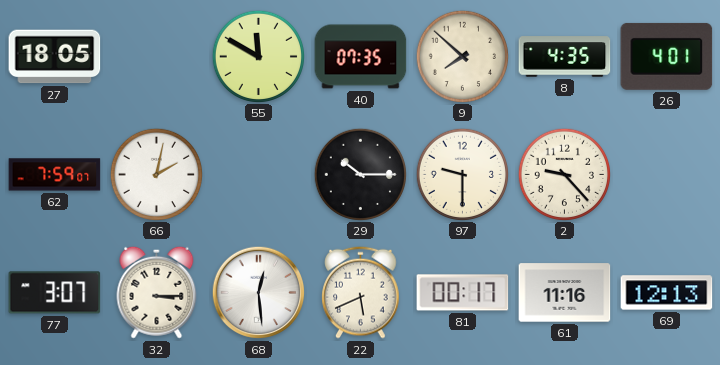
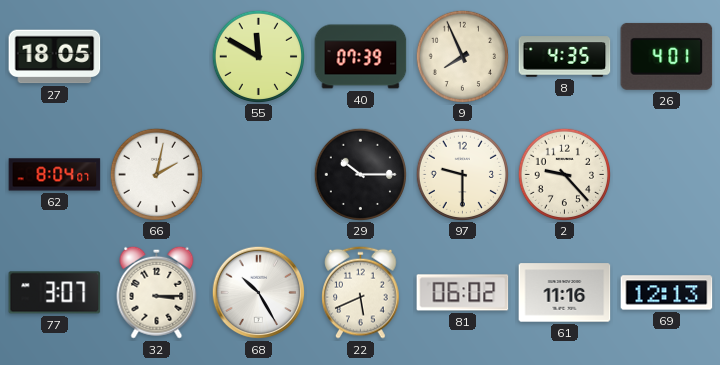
40: 07:35 -> 07:39
9: 7:52 -> 7:56
62: 7:59 -> 8:04
68: 12:29 -> 10:25
81: 00:17 -> 06:02
